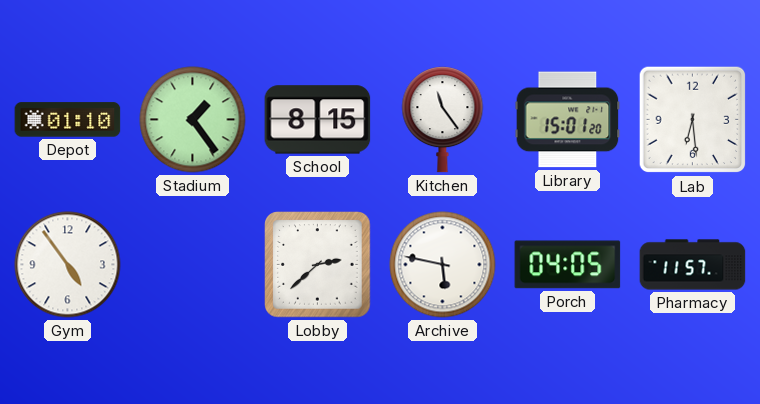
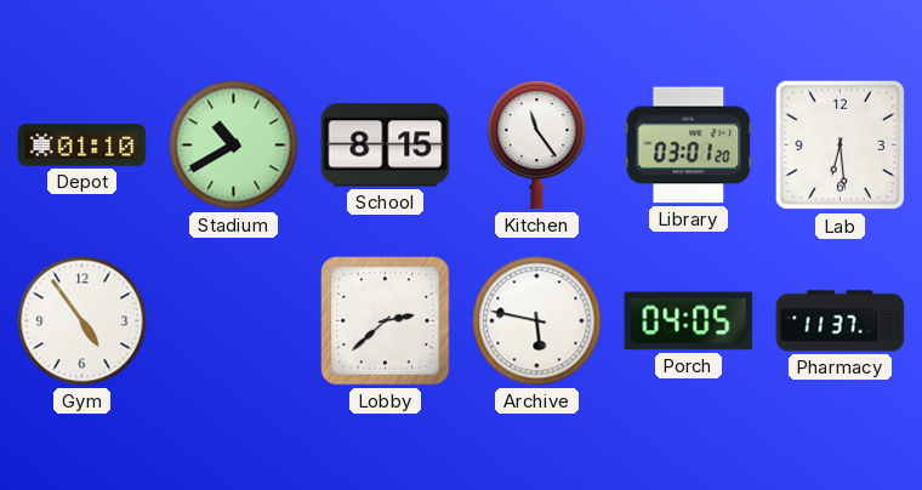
Stadium: 1:24 -> 10:40
Library: 15:01 -> 03:01
Pharmacy: 11:57 -> 11:37
